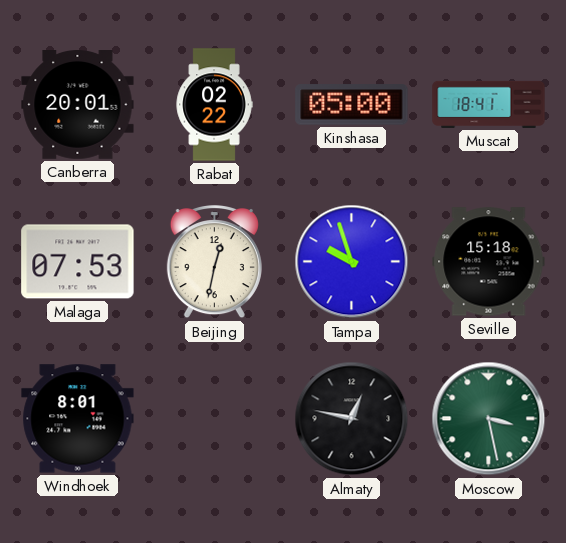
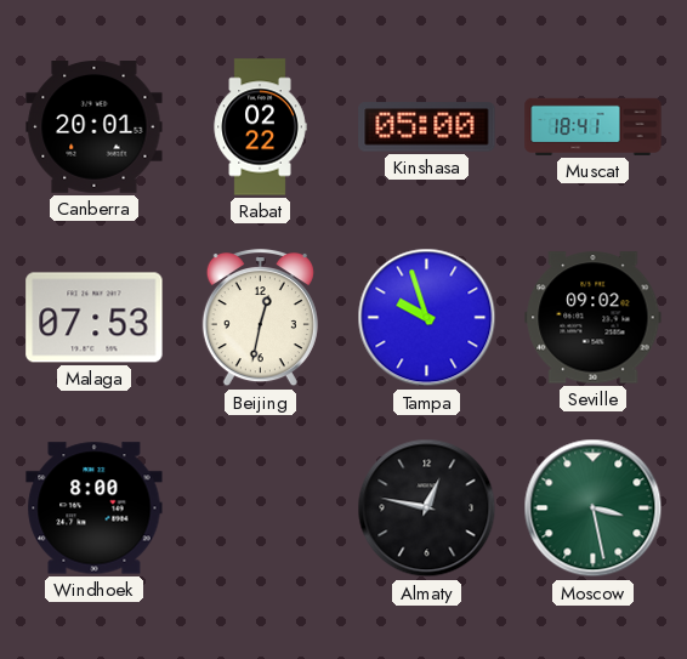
Seville: 15:18 -> 09:02
Windhoek: 8:01 -> 8:00
